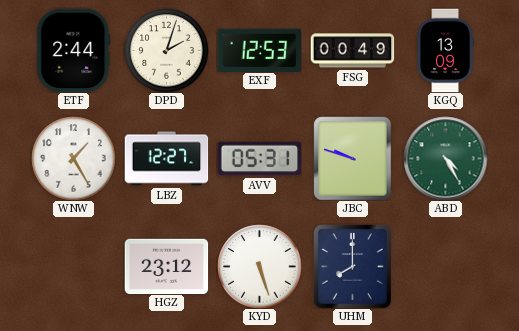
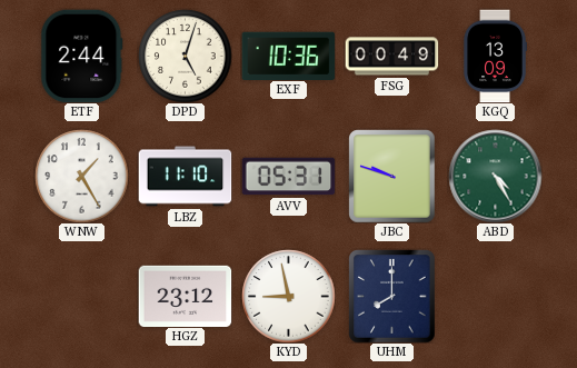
DPD: 2:03 -> 5:03
EXF: 12:53 -> 10:36
LBZ: 12:27 -> 11:10
KYD: 5:27 -> 8:58
